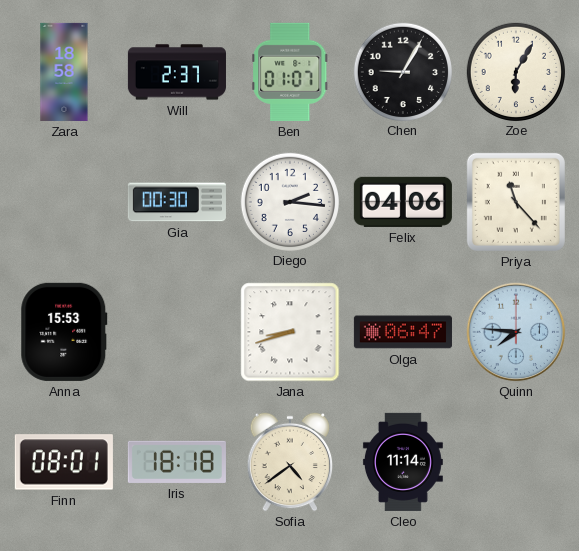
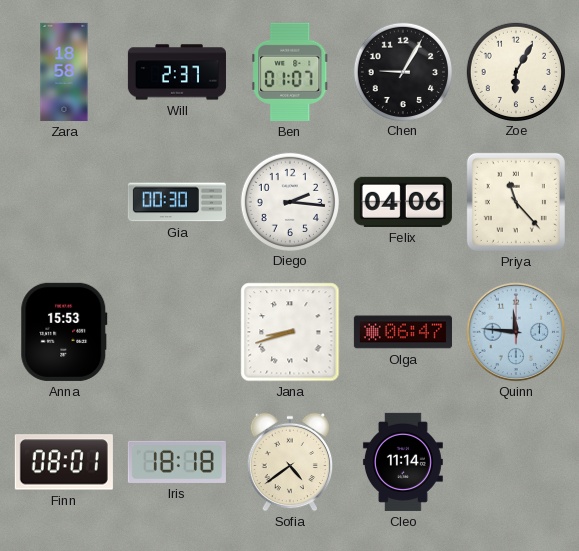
Quinn: 7:46 -> 11:46
